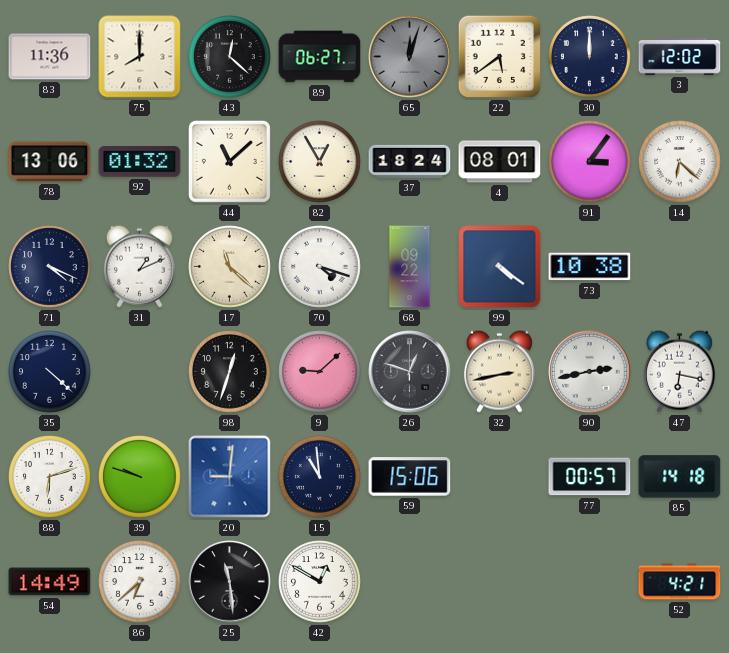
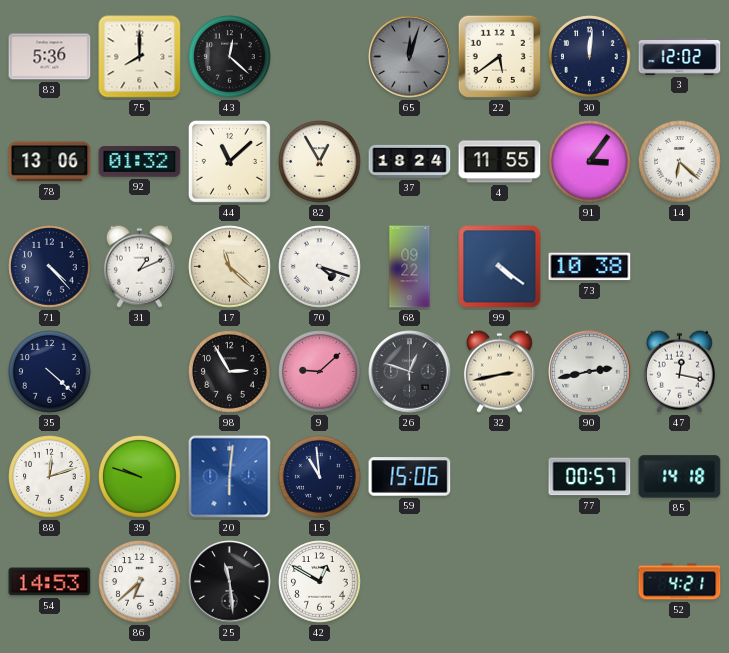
83: 11:36 -> 5:36
89: 06:27 -> none
30: 12:00 -> 12:01
4: 08:01 -> 11:55
71: 4:19 -> 4:23
98: 12:33 -> 2:55
47: 6:17 -> 12:17
88: 6:12 -> 12:12
20: 9:01 -> 6:01
54: 14:49 -> 14:53
